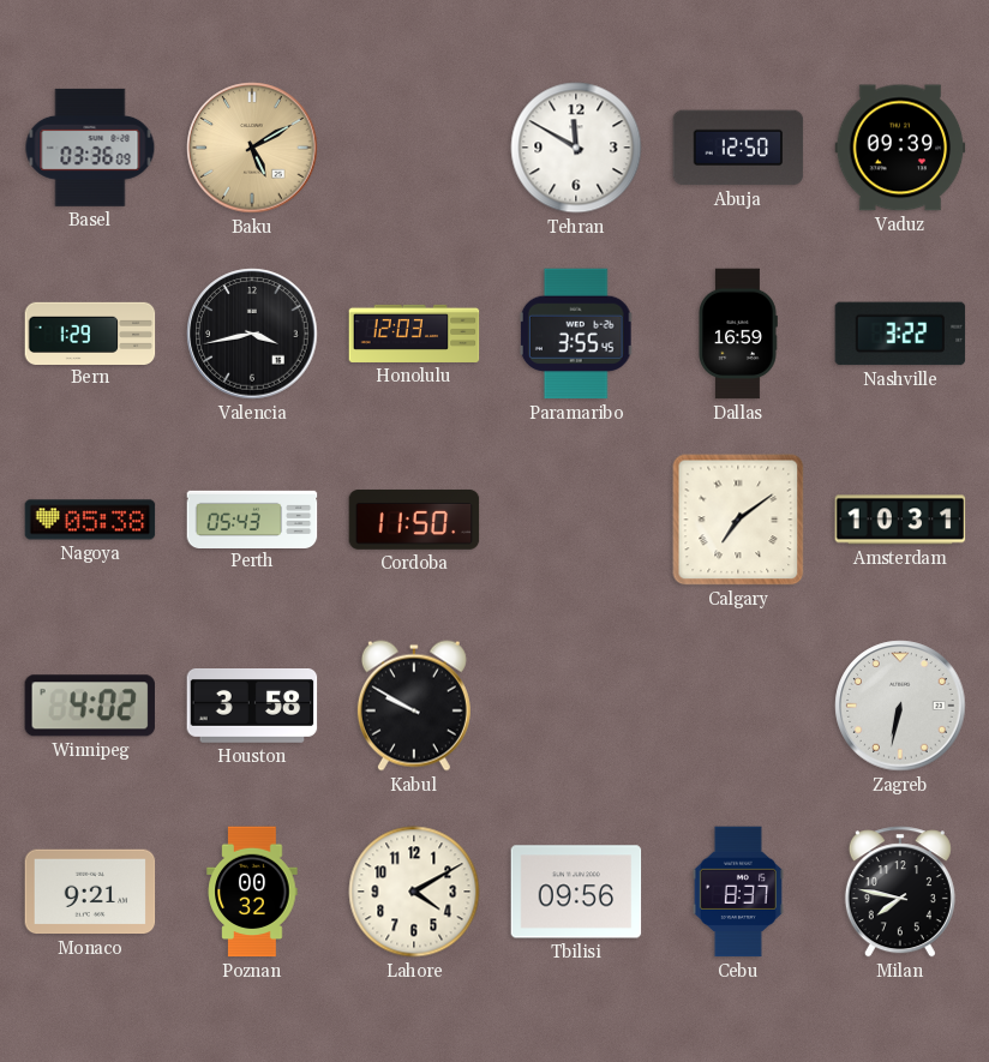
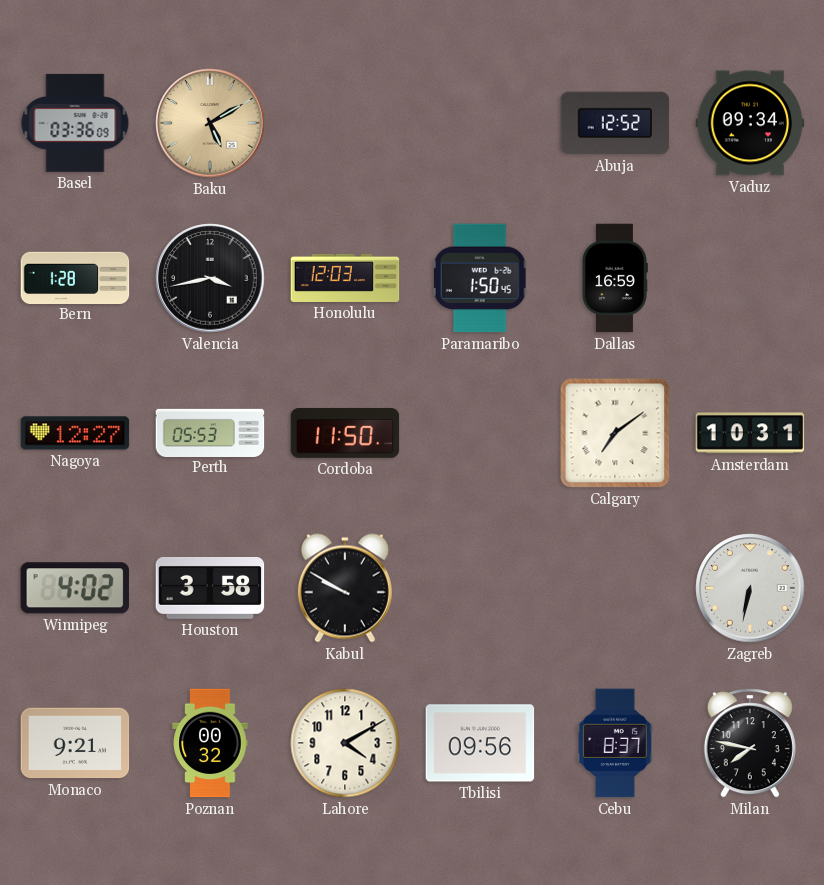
Tehran: 11:50 -> none
Abuja: 12:50 -> 12:52
Vaduz: 09:39 -> 09:34
Bern: 1:29 -> 1:28
Paramaribo: 3:55 -> 1:50
Nashville: 3:22 -> none
Nagoya: 05:38 -> 12:27
Perth: 05:43 -> 05:53
